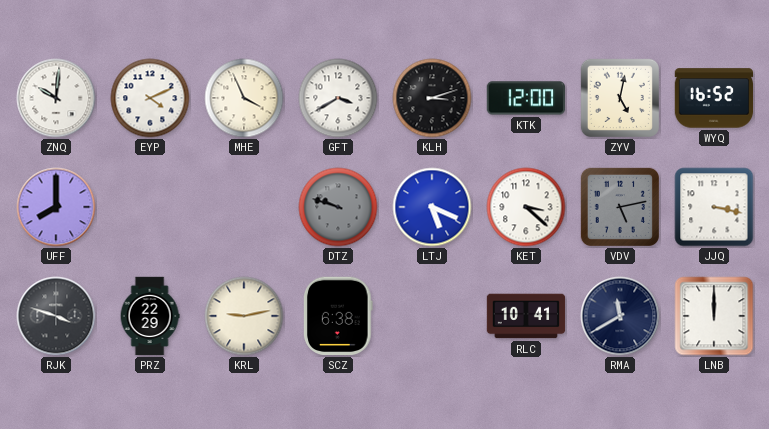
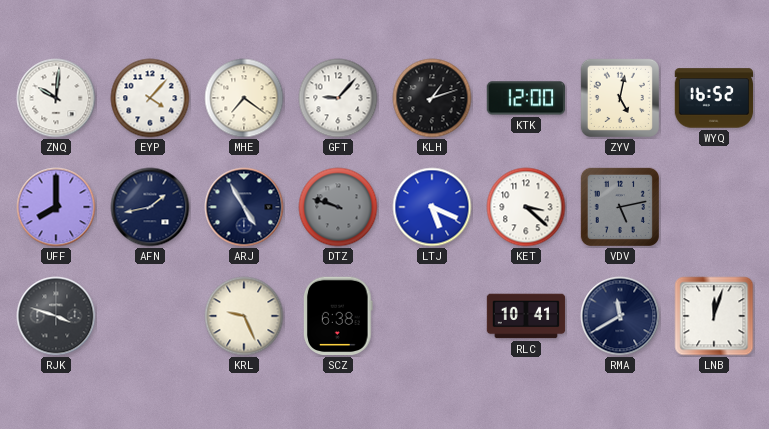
EYP: 4:11 -> 4:07
MHE: 3:56 -> 7:21
GFT: 3:40 -> 9:07
KLH: 3:12 -> 1:12
AFN: none -> 1:43
ARJ: none -> 4:55
JJQ: 3:17 -> none
PRZ: 22:29 -> none
KRL: 9:13 -> 9:26
LNB: 12:00 -> 12:03
